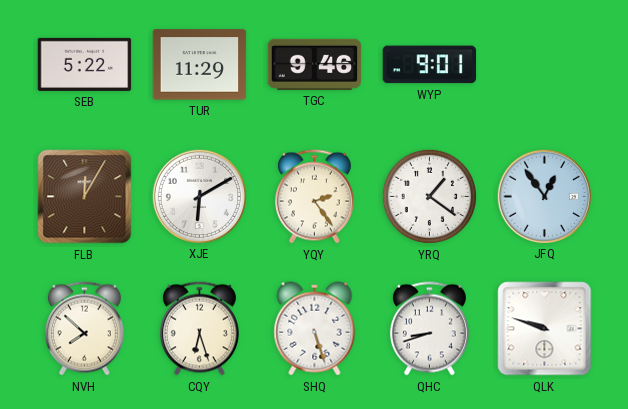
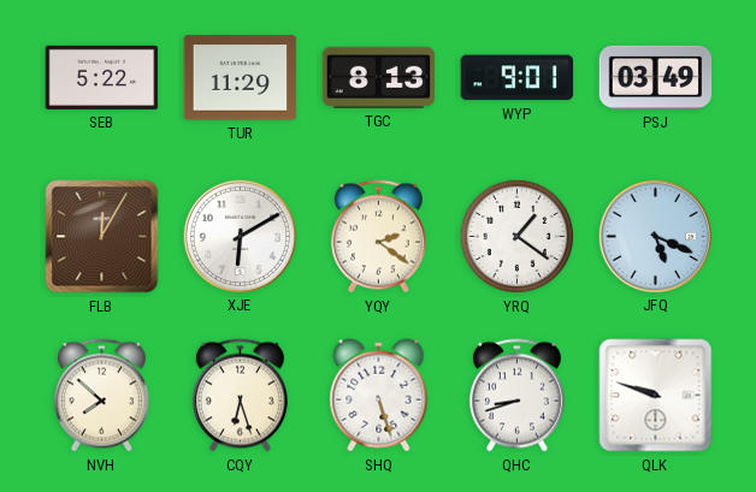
TGC: 9:46 -> 8:13
PSJ: none -> 03:49
YQY: 2:24 -> 2:21
JFQ: 12:54 -> 5:19
